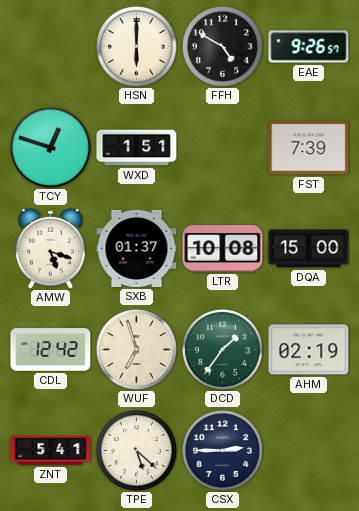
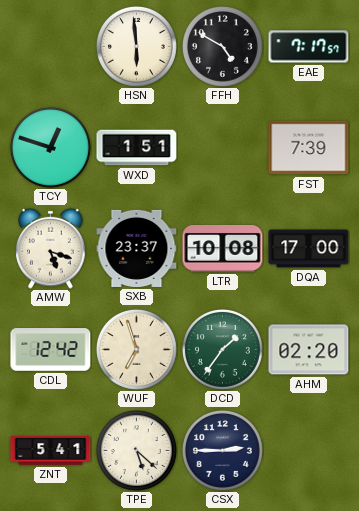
HSN: 6:00 -> 5:59
EAE: 9:26 -> 7:17
SXB: 01:37 -> 23:37
DQA: 15:00 -> 17:00
AHM: 02:19 -> 02:20
